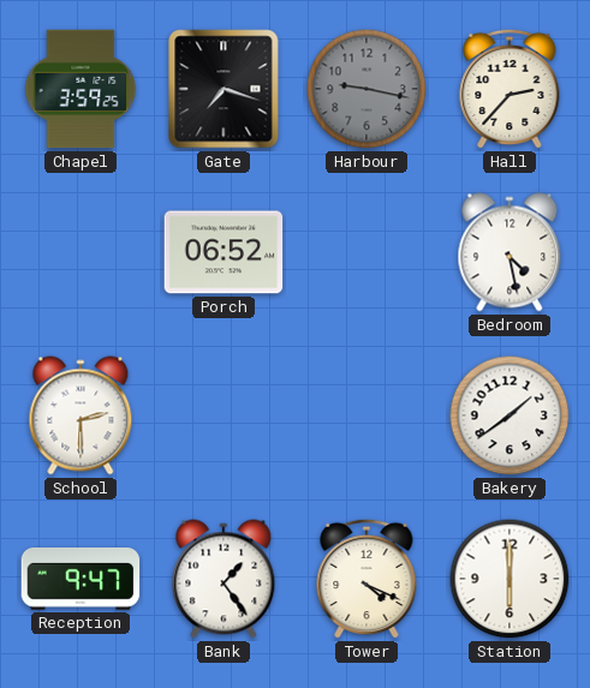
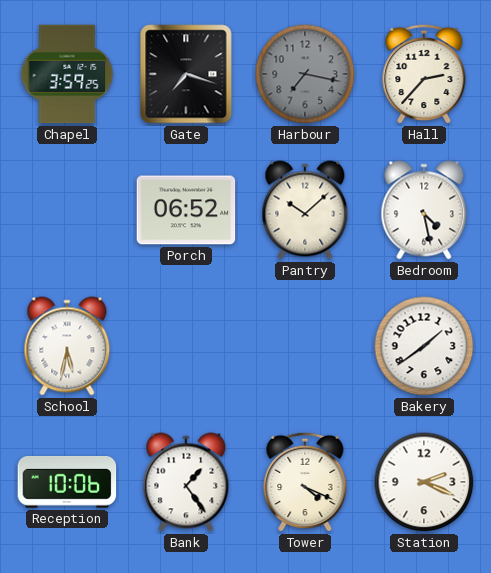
Harbour: 9:17 -> 7:17
Pantry: none -> 10:08
School: 2:30 -> 5:32
Reception: 9:47 -> 10:06
Station: 6:00 -> 2:19
